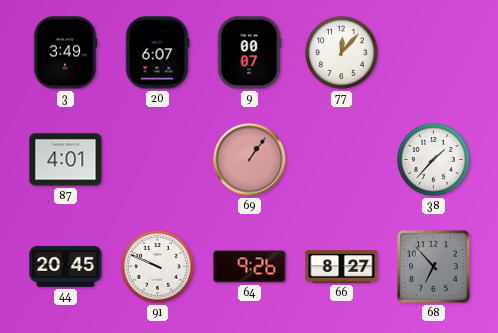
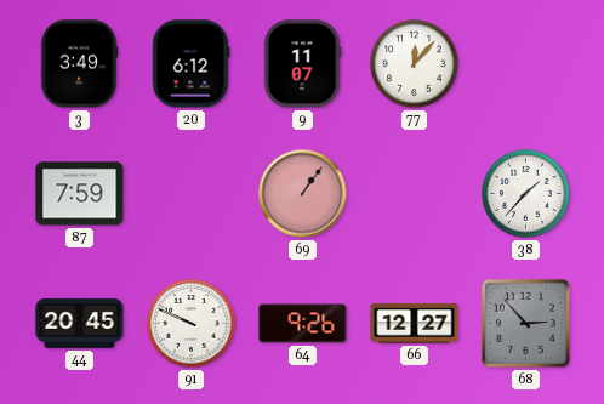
20: 6:07 -> 6:12
9: 00:07 -> 11:07
87: 4:01 -> 7:59
66: 8:27 -> 12:27
68: 6:53 -> 2:53
